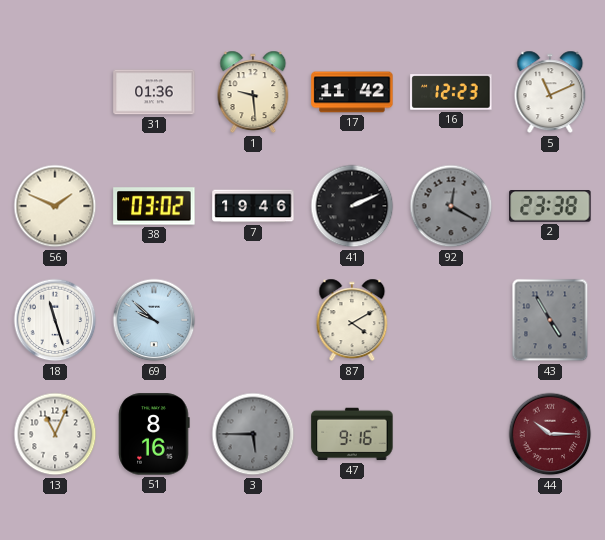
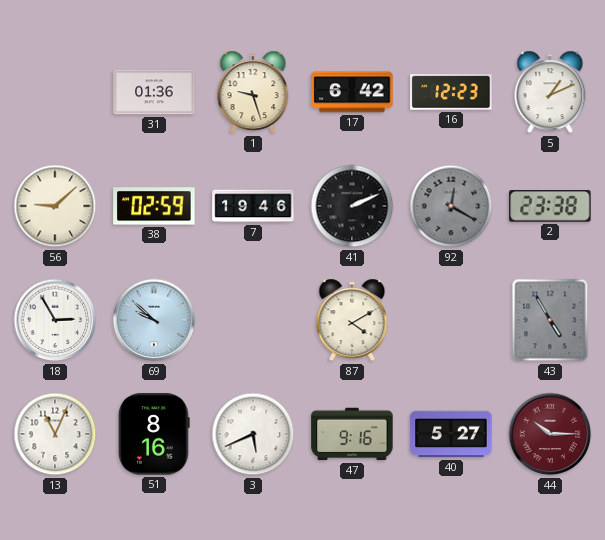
1: 9:29 -> 9:27
17: 11:42 -> 6:42
5: 11:11 -> 1:11
56: 1:49 -> 9:08
38: 03:02 -> 02:59
18: 11:27 -> 2:55
3: 5:45 -> 5:41
3 dial: grey -> white
40: none -> 5:27
